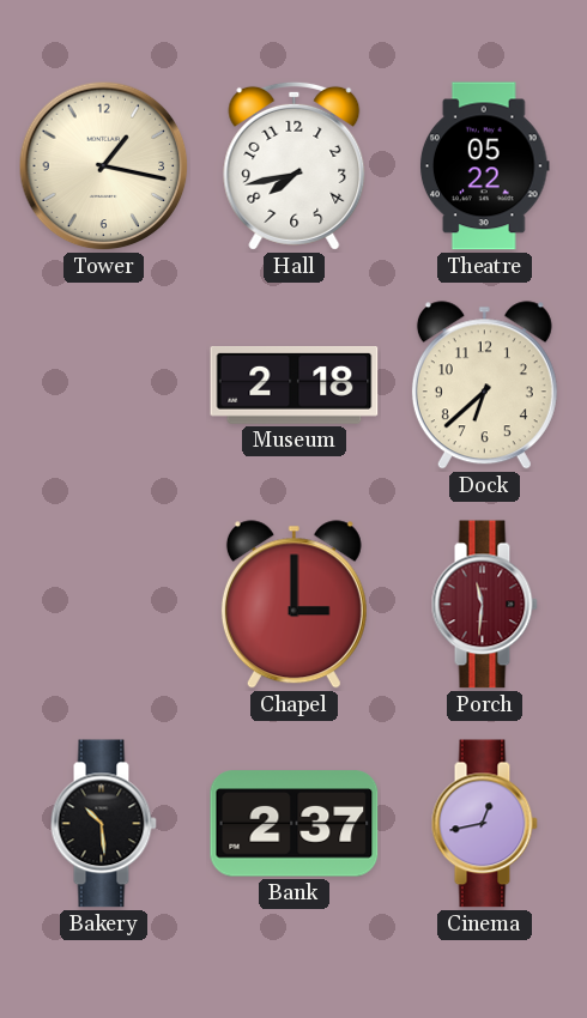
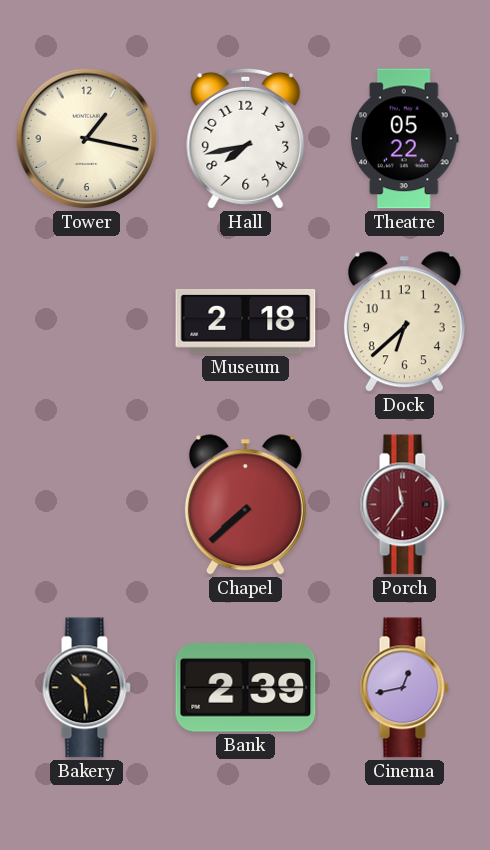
Chapel: 3:00 -> 7:38
Porch: 11:31 -> 11:36
Bank: 2:37 -> 2:39
